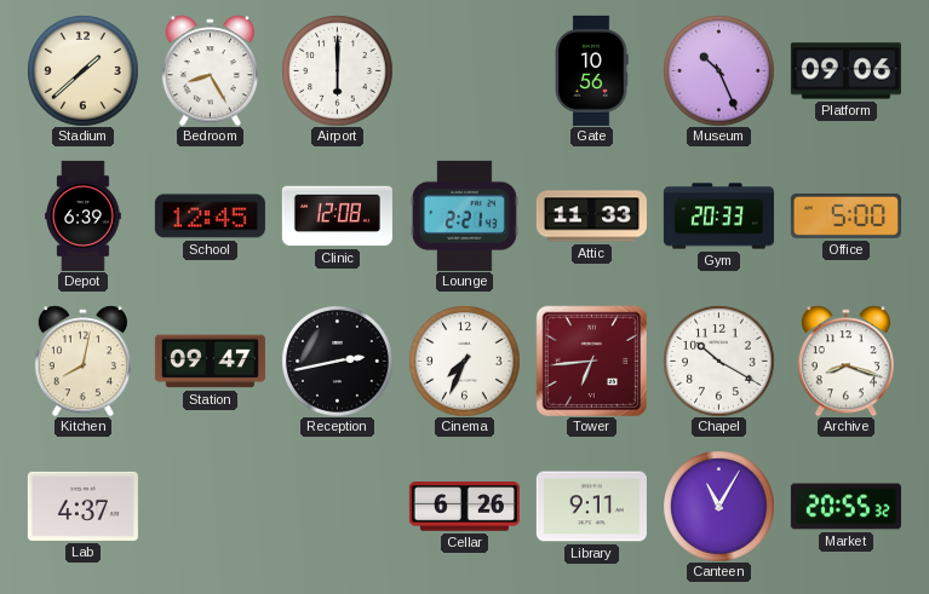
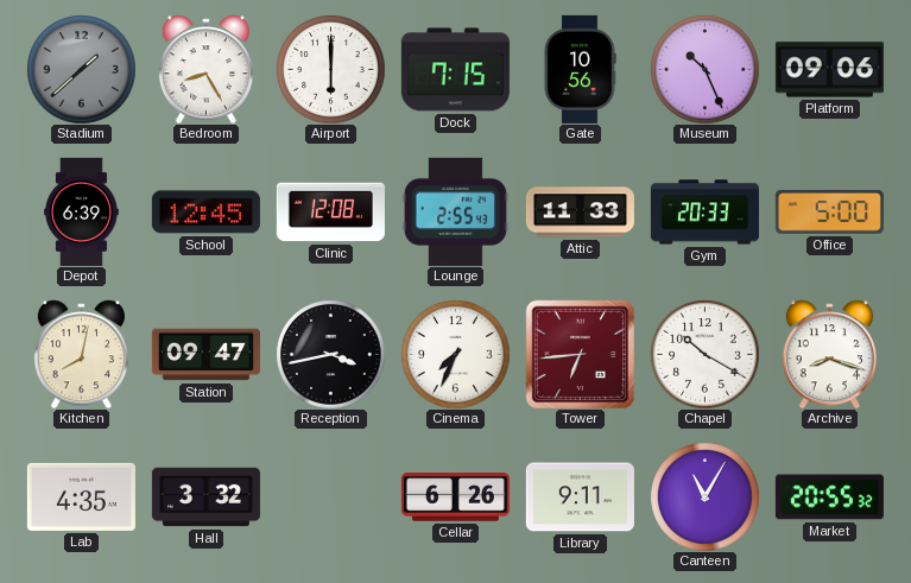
Stadium dial: cream -> grey
Dock: none -> 7:15
Lounge: 2:21 -> 2:55
Reception: 2:43 -> 3:43
Lab: 4:37 -> 4:35
Hall: none -> 3:32
